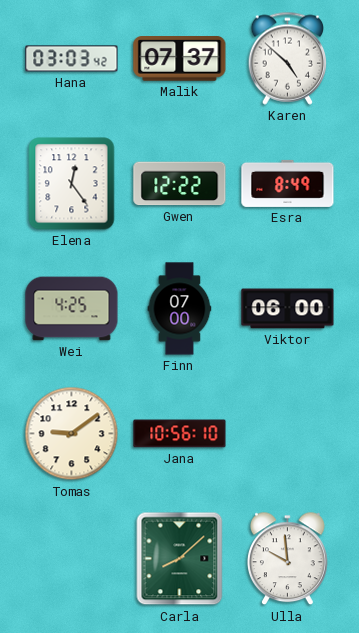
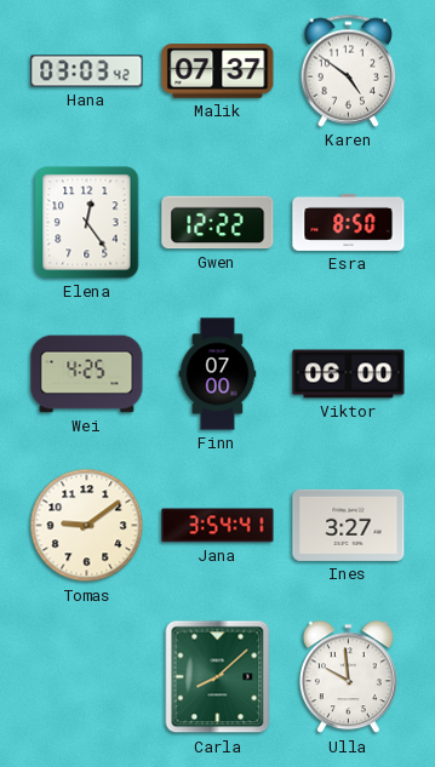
Karen: 4:52 -> 4:51
Esra: 8:49 -> 8:50
Jana: 10:56 -> 3:54
Ines: none -> 3:27
